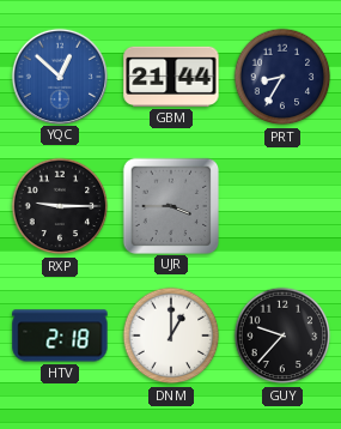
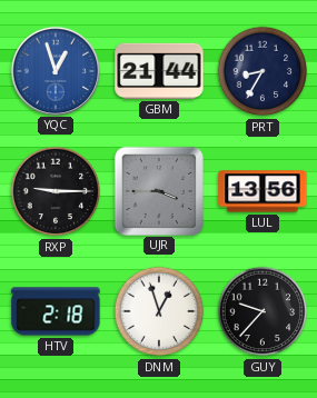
YQC: 12:52 -> 12:57
LUL: none -> 13:56
DNM: 1:00 -> 12:57
